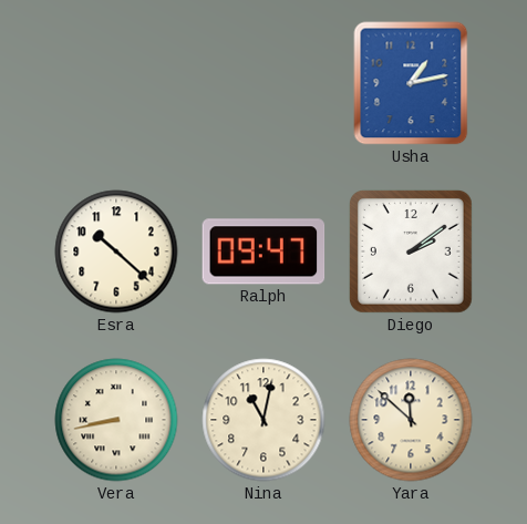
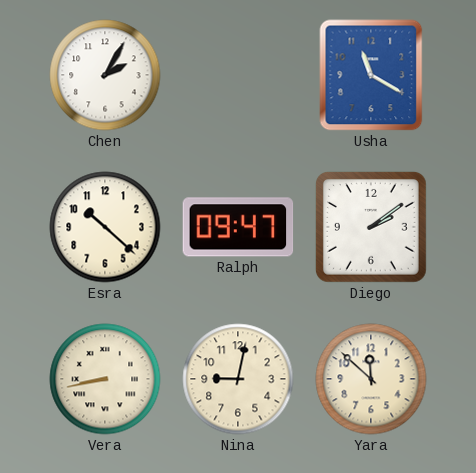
Chen: none -> 2:05
Usha: 1:13 -> 11:20
Nina: 11:02 -> 9:02
